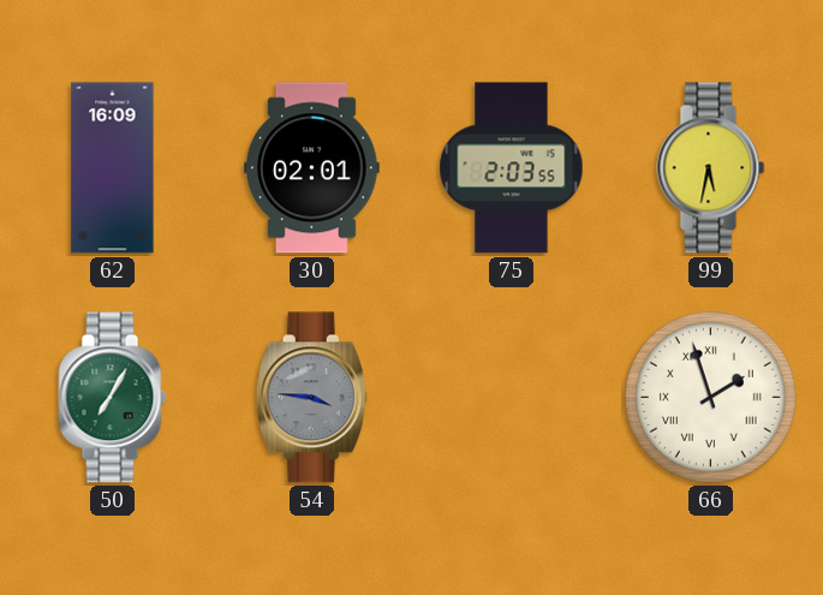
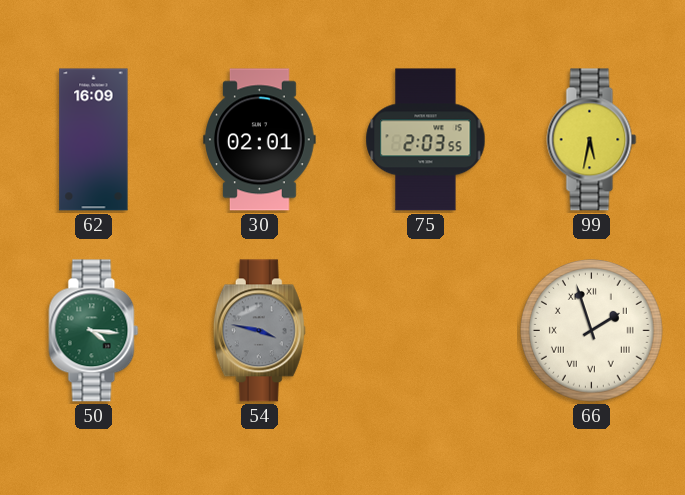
50: 7:05 -> 4:16
54: 3:46 -> 3:47
